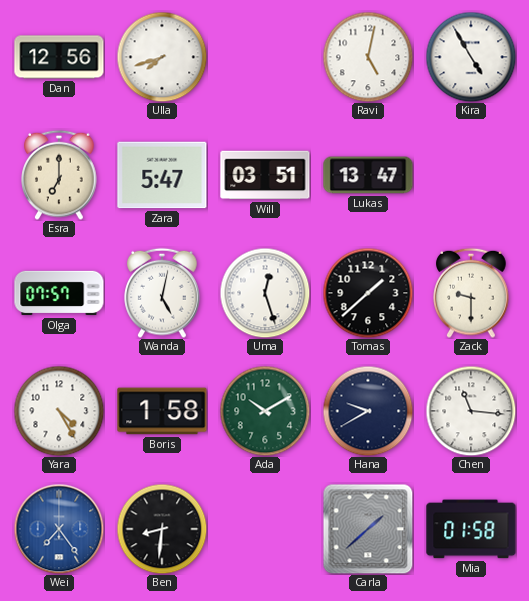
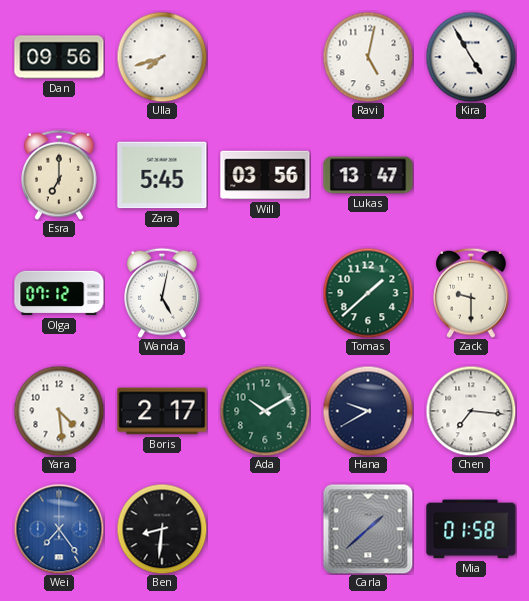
Dan: 12:56 -> 09:56
Zara: 5:47 -> 5:45
Will: 03:51 -> 03:56
Olga: 07:57 -> 07:12
Uma: 12:27 -> none
Tomas dial: black -> green
Yara: 4:25 -> 4:29
Boris: 1:58 -> 2:17
Chen: 11:16 -> 7:16
